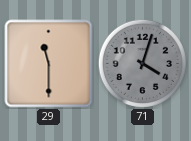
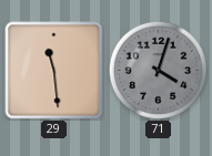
29: 11:30 -> 11:29
